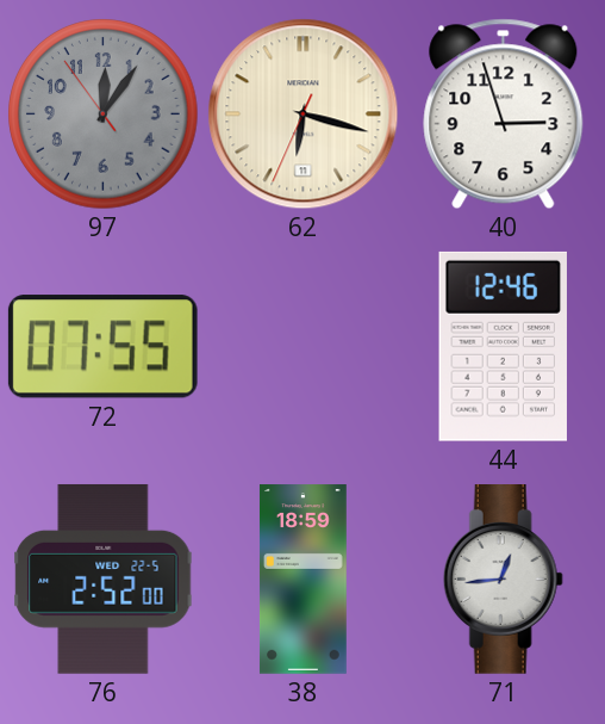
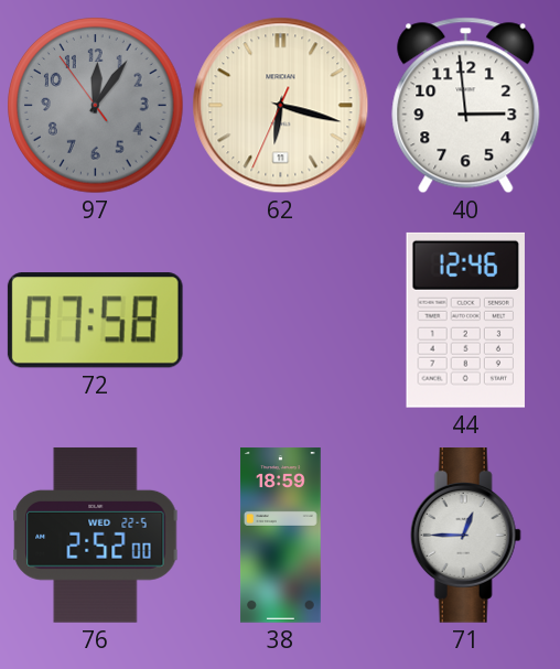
40: 2:57 -> 2:59
72: 07:55 -> 07:58
71: 12:44 -> 12:45
